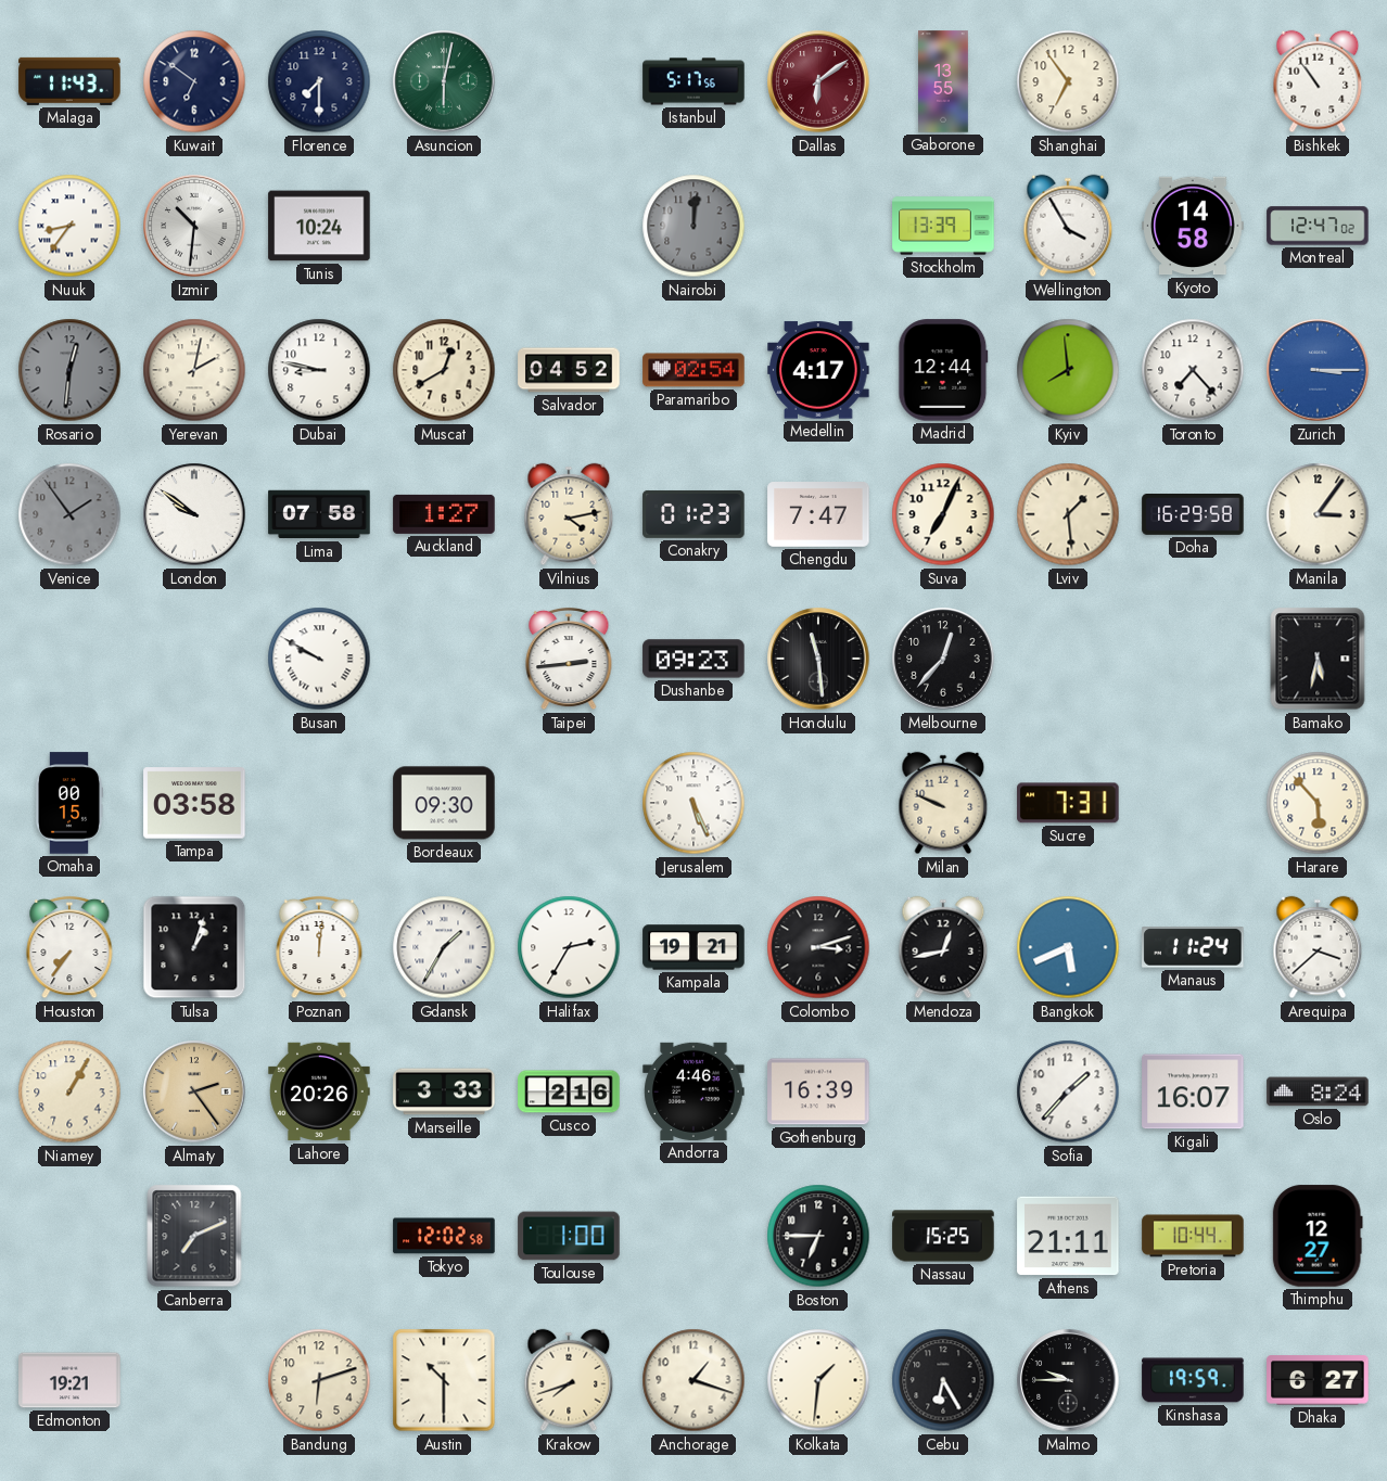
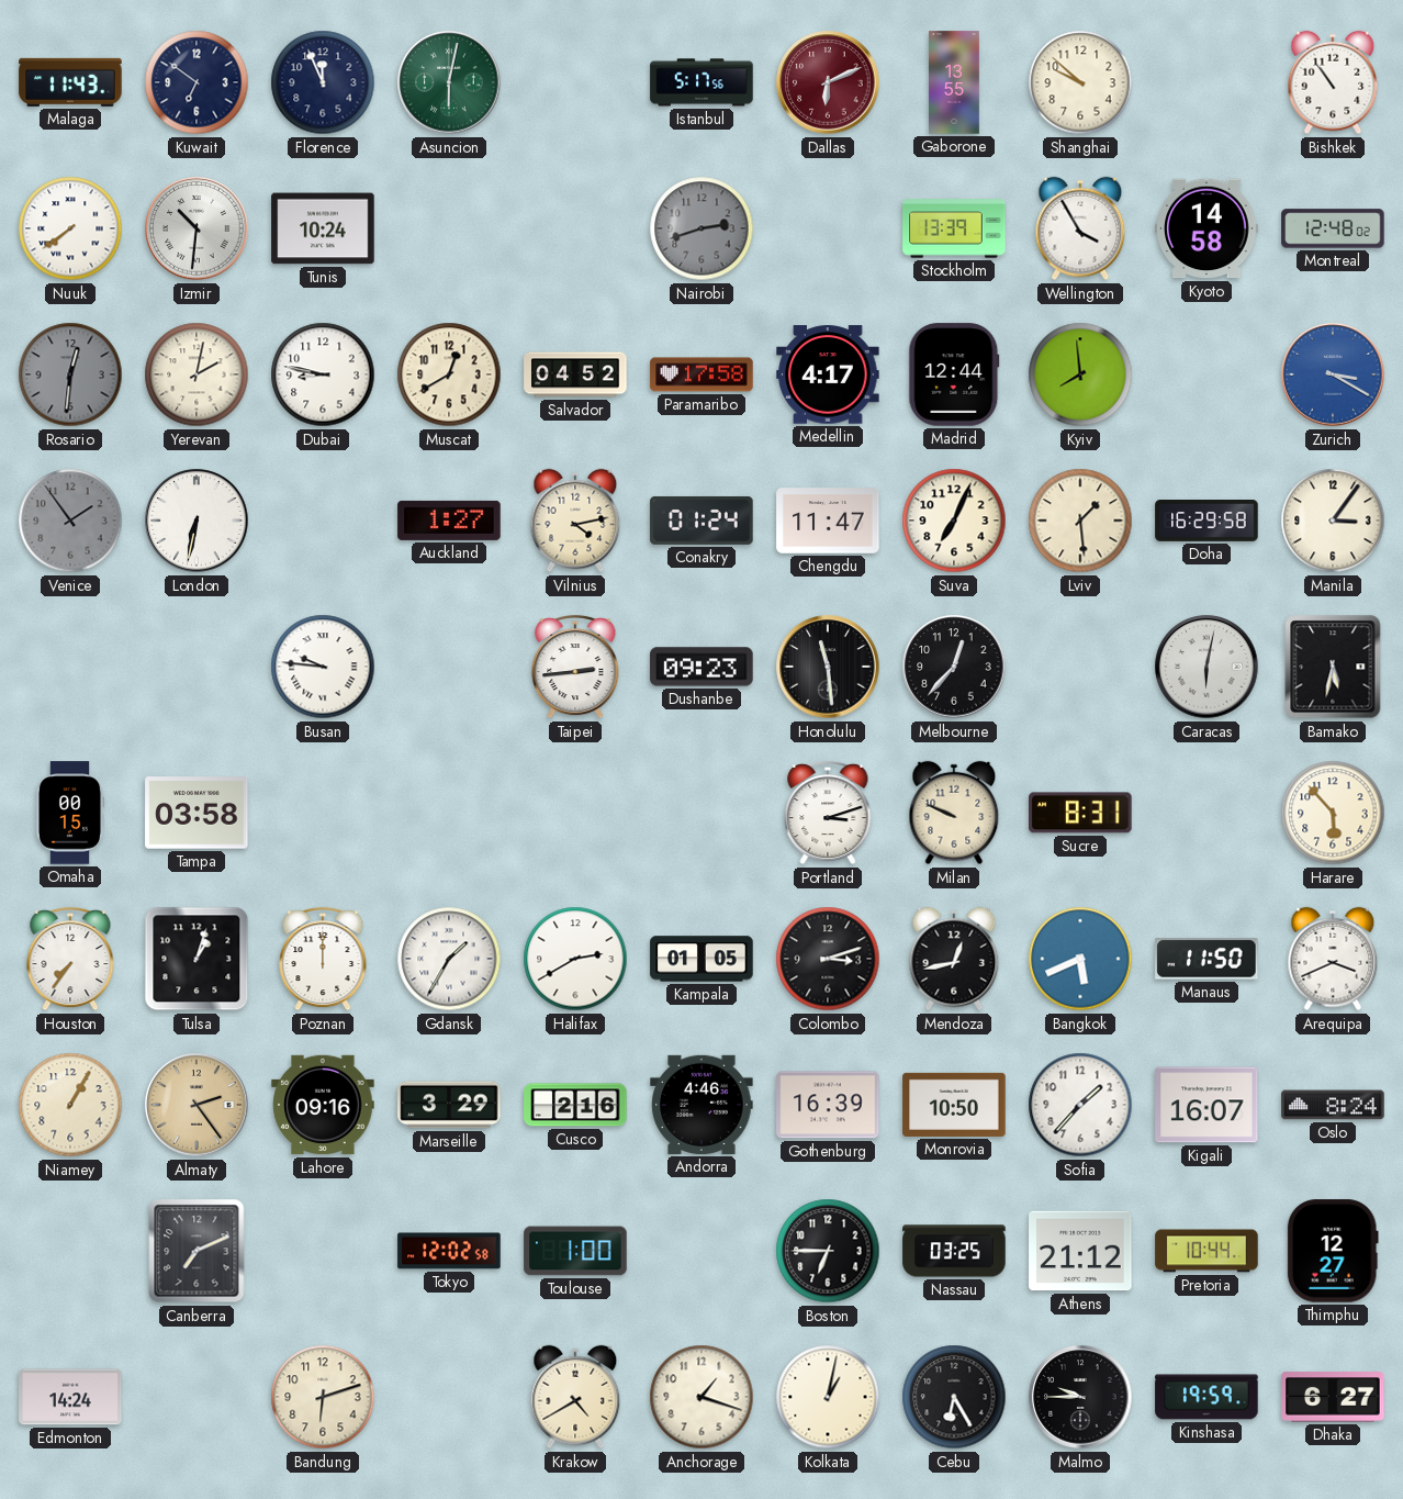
Florence: 7:30 -> 11:56
Dallas: 6:09 -> 6:11
Shanghai: 6:54 -> 9:52
Nuuk: 8:36 -> 7:39
Nairobi: 12:01 -> 2:42
Montreal: 12:47 -> 12:48
Paramaribo: 02:54 -> 17:58
Toronto: 7:23 -> none
Zurich: 3:15 -> 3:20
London: 9:51 -> 6:32
Lima: 07:58 -> none
Conakry: 01:23 -> 01:24
Chengdu: 7:47 -> 11:47
Busan: 9:50 -> 9:46
Caracas: none -> 6:02
Bordeaux: 09:30 -> none
Jerusalem: 5:26 -> none
Portland: none -> 3:12
Sucre: 7:31 -> 8:31
Poznan: 12:01 -> 12:00
Halifax: 2:35 -> 2:40
Kampala: 19:21 -> 01:05
Manaus: 11:24 -> 11:50
Arequipa: 3:38 -> 3:41
Lahore: 20:26 -> 09:16
Marseille: 3:33 -> 3:29
Monrovia: none -> 10:50
Nassau: 15:25 -> 03:25
Athens: 21:11 -> 21:12
Edmonton: 19:21 -> 14:24
Austin: 10:30 -> none
Krakow: 7:42 -> 4:40
Kolkata: 1:31 -> 1:02
